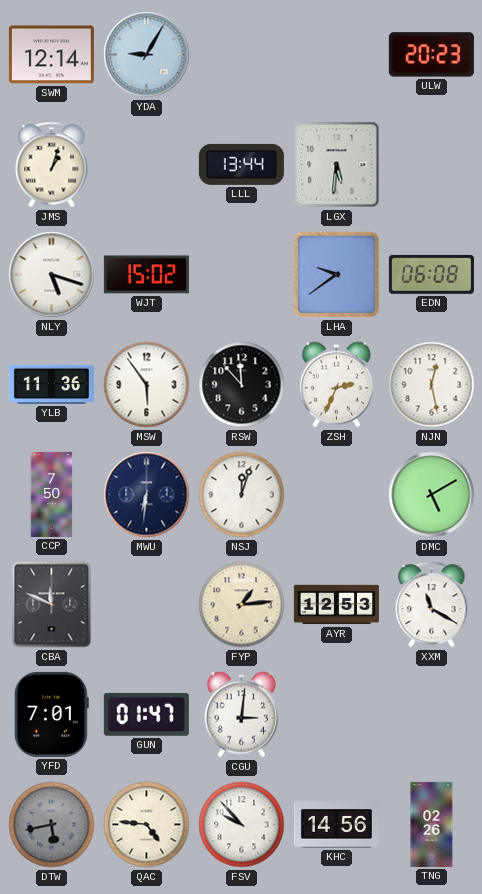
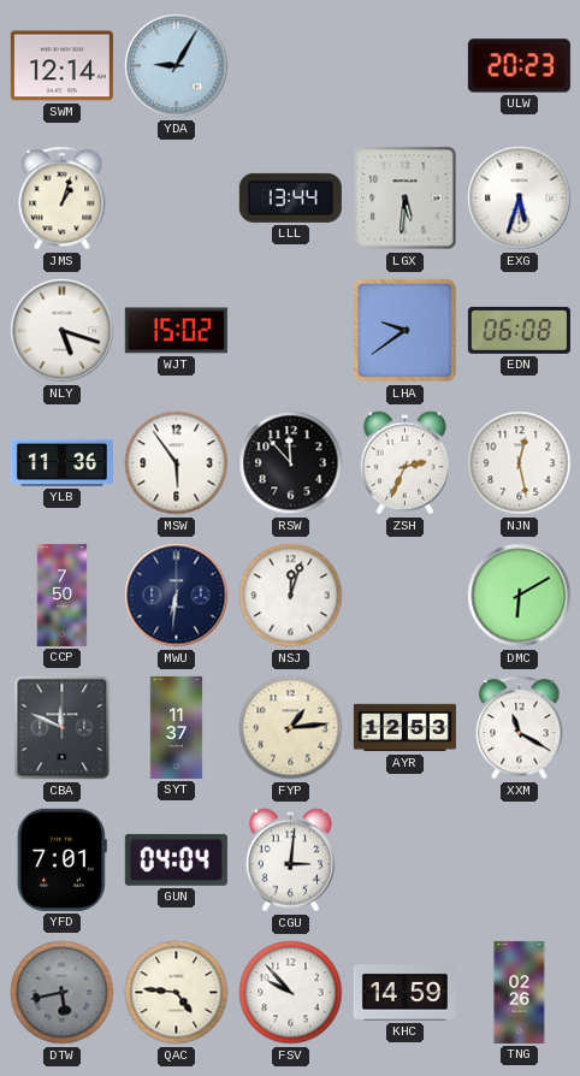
EXG: none -> 5:33
DMC: 5:10 -> 6:10
SYT: none -> 11:37
GUN: 01:47 -> 04:04
KHC: 14:56 -> 14:59
